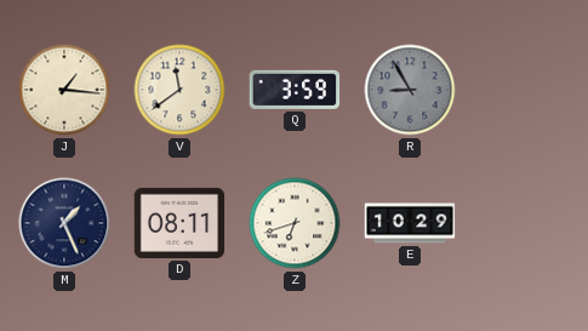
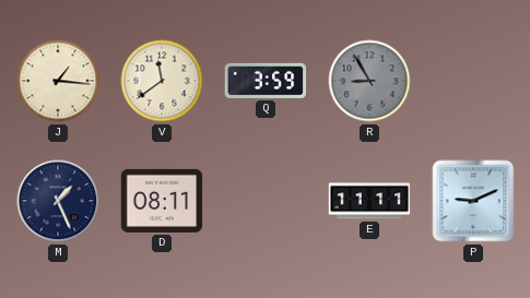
Z: 6:42 -> none
E: 10:29 -> 11:11
P: none -> 9:11
